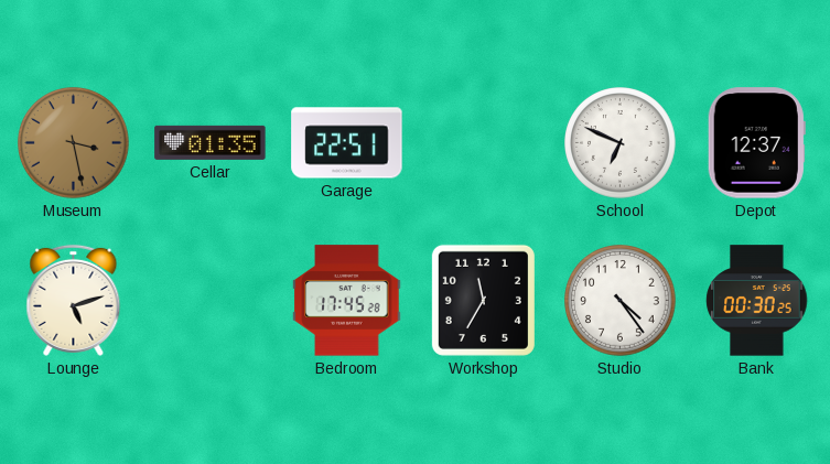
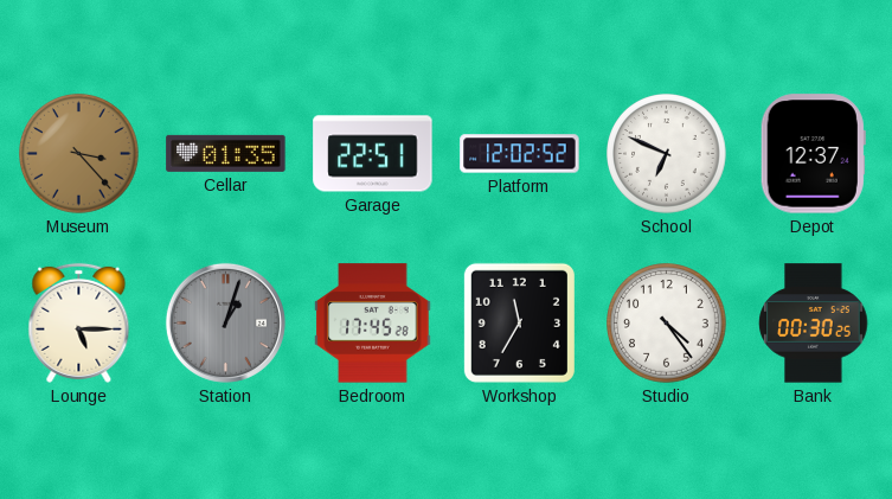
Museum: 3:28 -> 3:23
Platform: none -> 12:02
Lounge: 5:12 -> 5:15
Station: none -> 1:03
